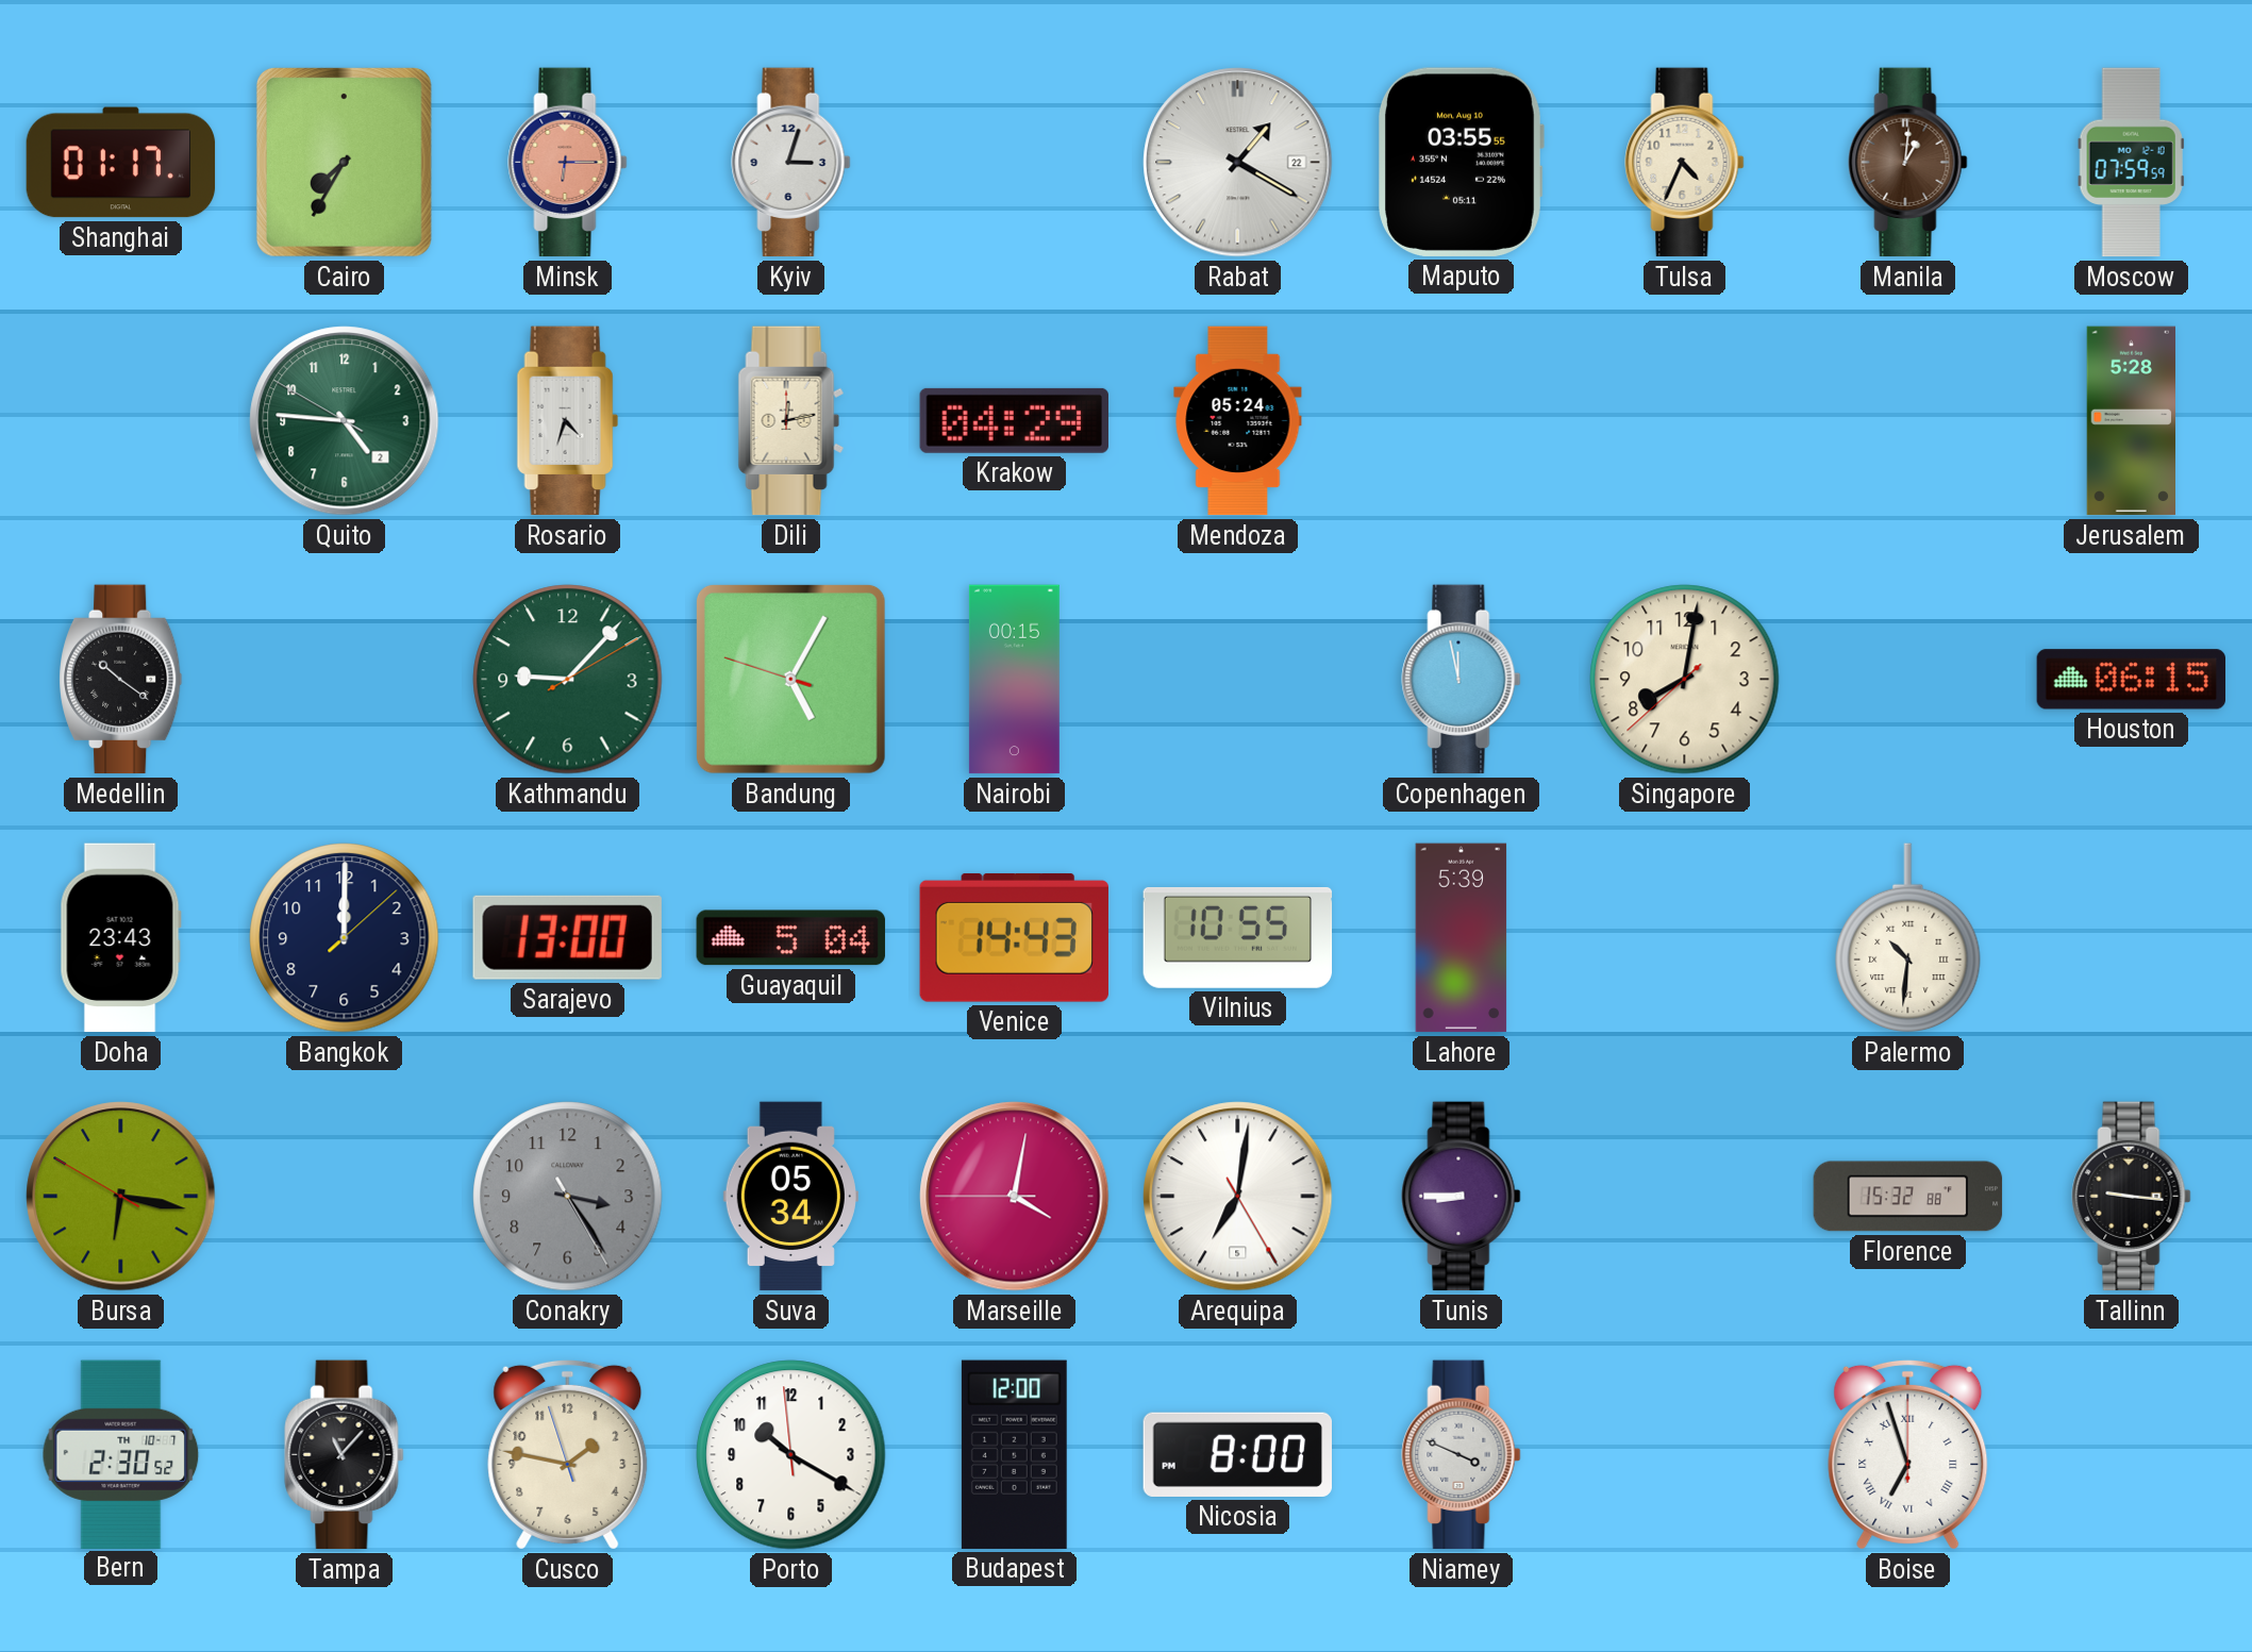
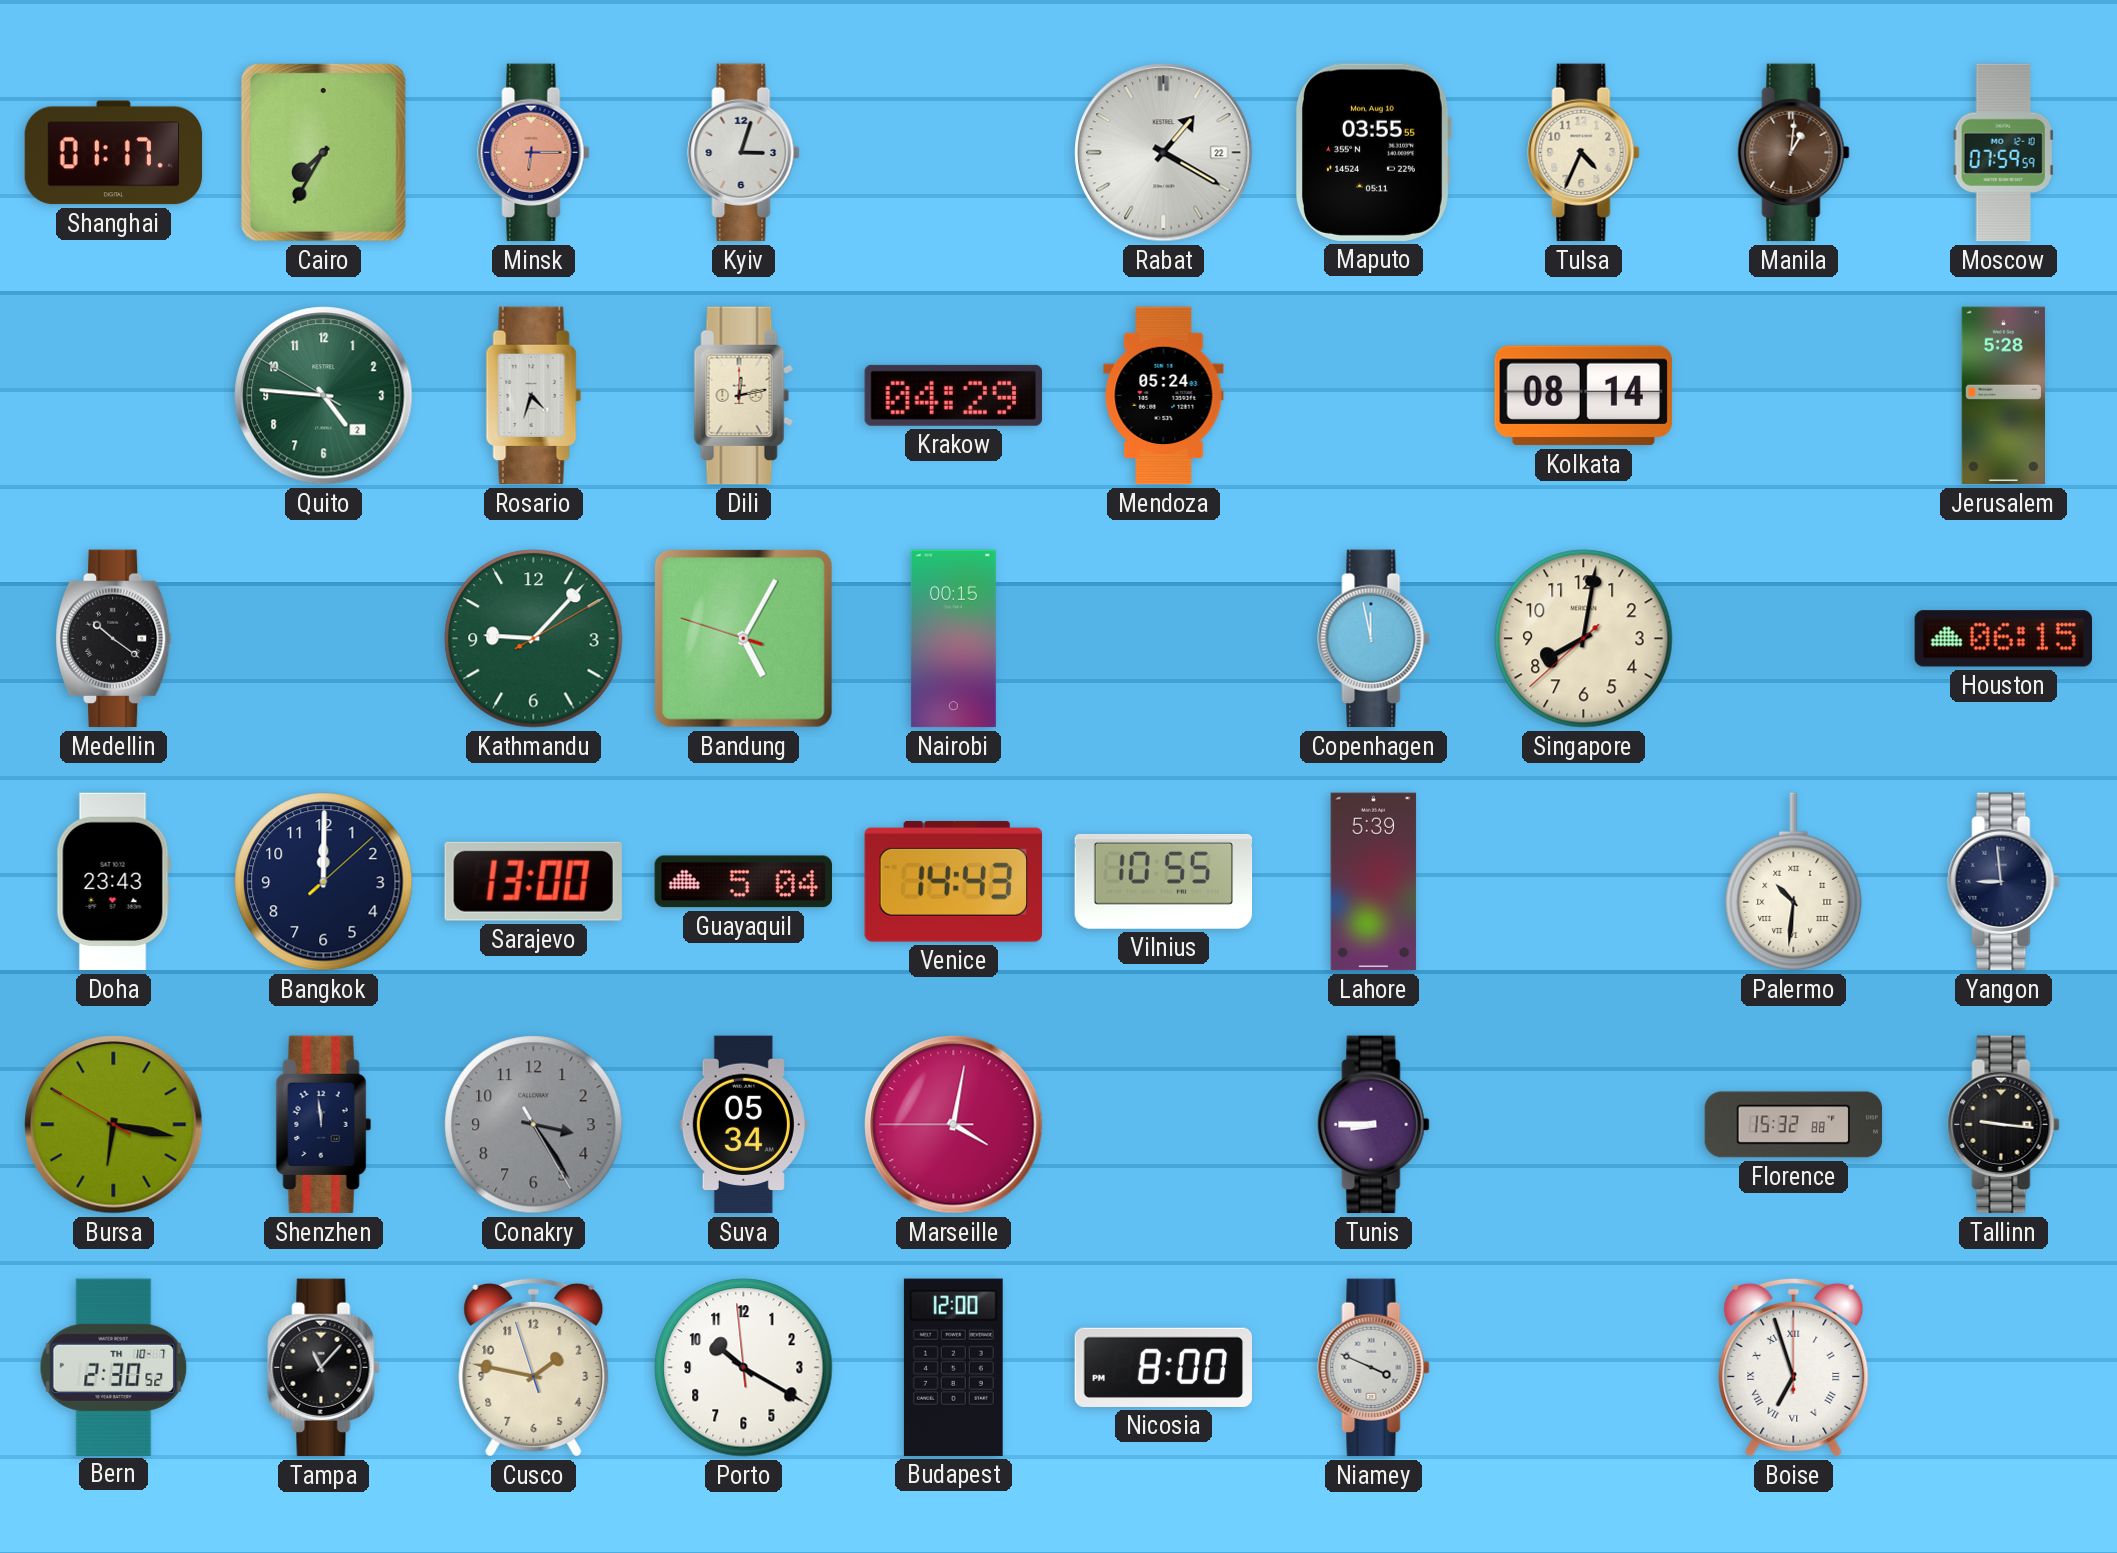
Kolkata: none -> 08:14
Yangon: none -> 8:59
Shenzhen: none -> 11:59
Arequipa: 7:01 -> none
